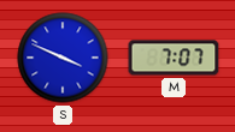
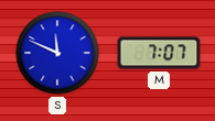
S: 3:49 -> 11:49
